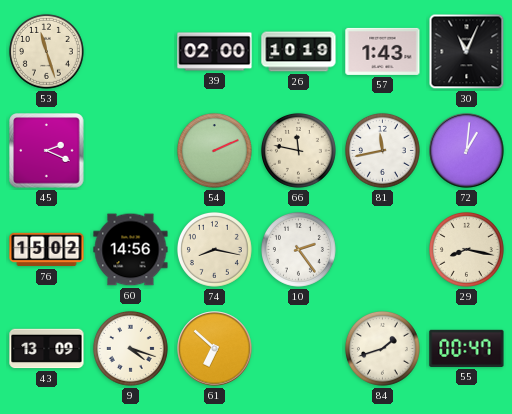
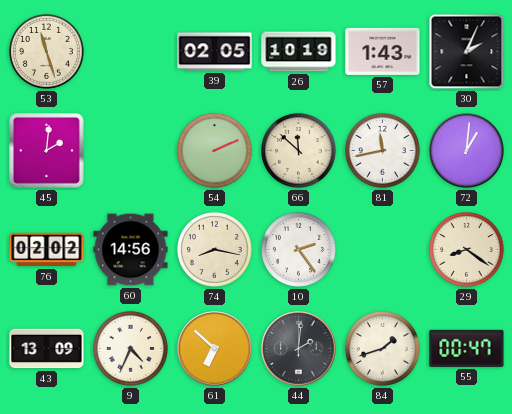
39: 02:00 -> 02:05
30: 11:04 -> 2:04
45: 2:19 -> 2:01
66: 11:47 -> 11:52
76: 15:02 -> 02:02
29: 8:17 -> 8:21
9: 4:18 -> 4:34
44: none -> 2:01
